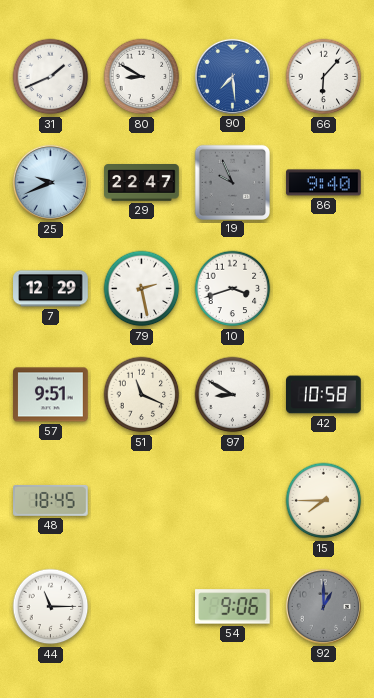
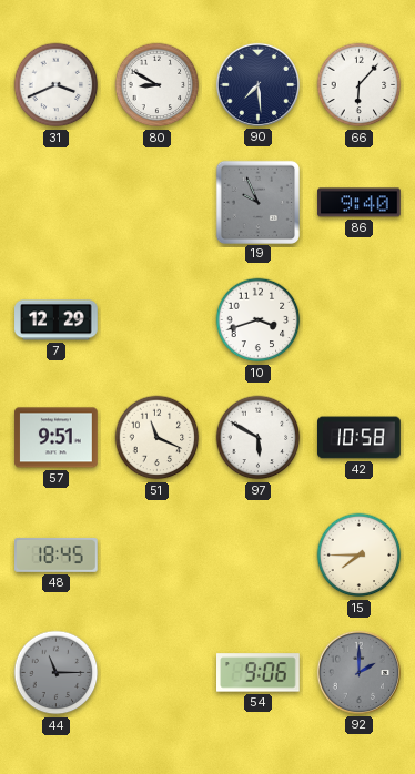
31: 1:41 -> 3:41
90 dial: blue -> navy
25: 9:41 -> none
29: 22:47 -> none
79: 2:28 -> none
97: 8:50 -> 5:50
44 dial: white -> grey
92: 1:00 -> 2:00
